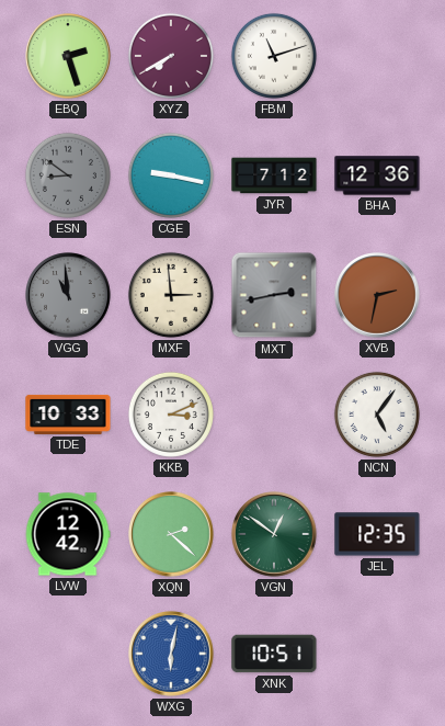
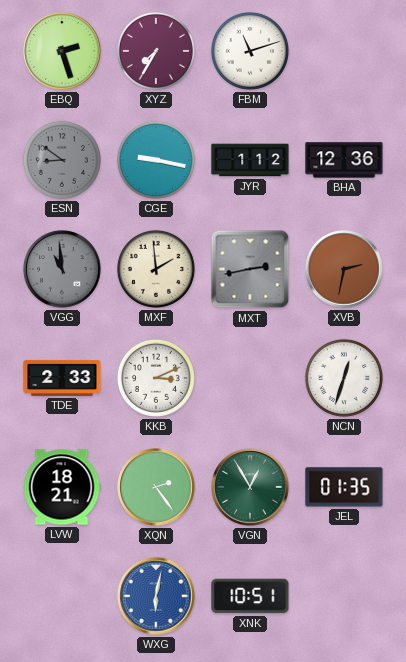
XYZ: 7:40 -> 7:35
JYR: 7:12 -> 1:12
MXF: 2:59 -> 1:59
TDE: 10:33 -> 2:33
NCN: 5:06 -> 12:33
LVW: 12:42 -> 18:21
XQN: 2:22 -> 2:24
VGN: 12:51 -> 12:55
JEL: 12:35 -> 01:35
